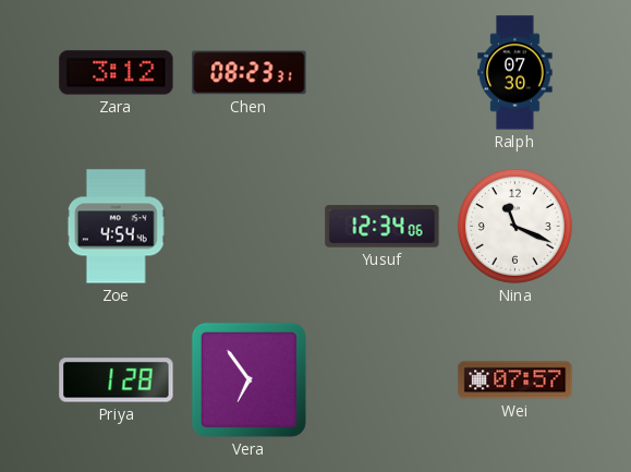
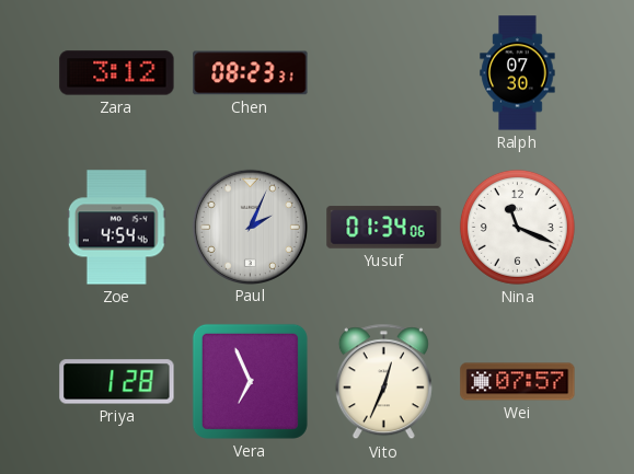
Paul: none -> 2:04
Yusuf: 12:34 -> 01:34
Vera: 6:54 -> 6:56
Vito: none -> 12:34
